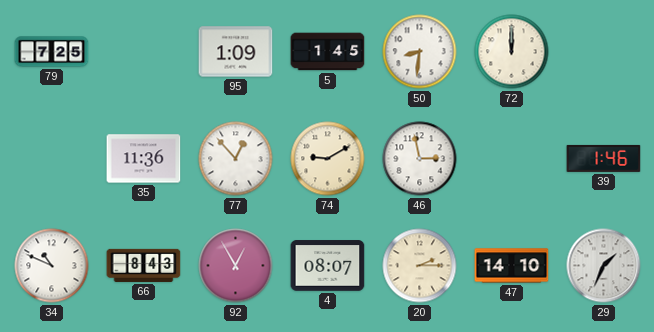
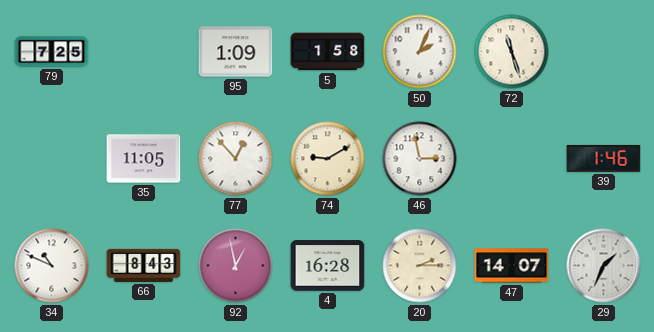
5: 1:45 -> 1:58
50: 8:31 -> 2:04
72: 12:00 -> 11:27
35: 11:36 -> 11:05
92: 12:55 -> 12:58
4: 08:07 -> 16:28
47: 14:10 -> 14:07
